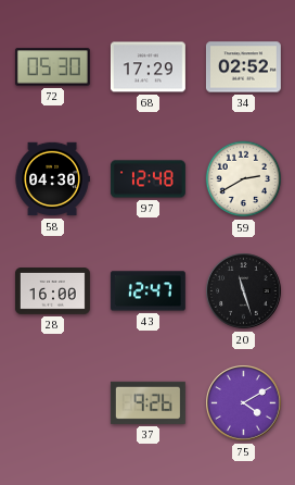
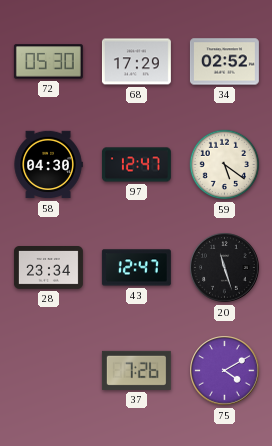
97: 12:48 -> 12:47
59: 2:40 -> 5:21
28: 16:00 -> 23:34
37: 9:26 -> 7:26
